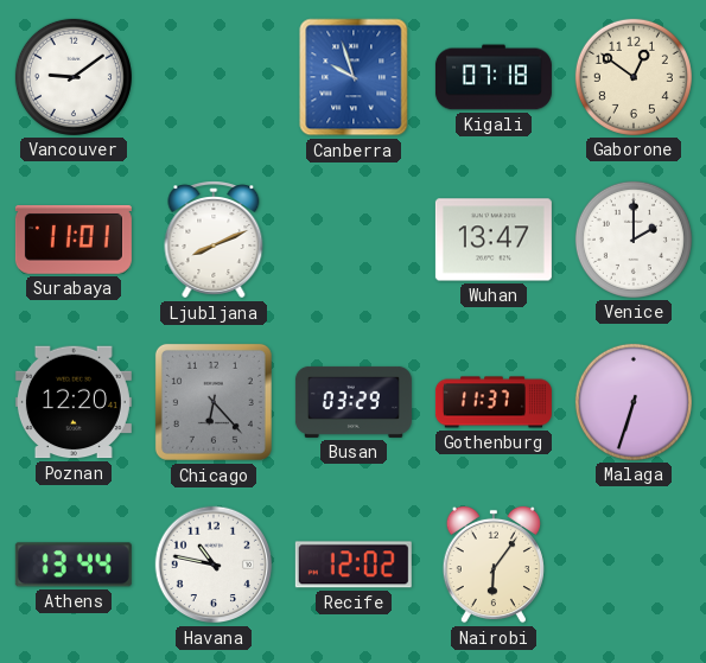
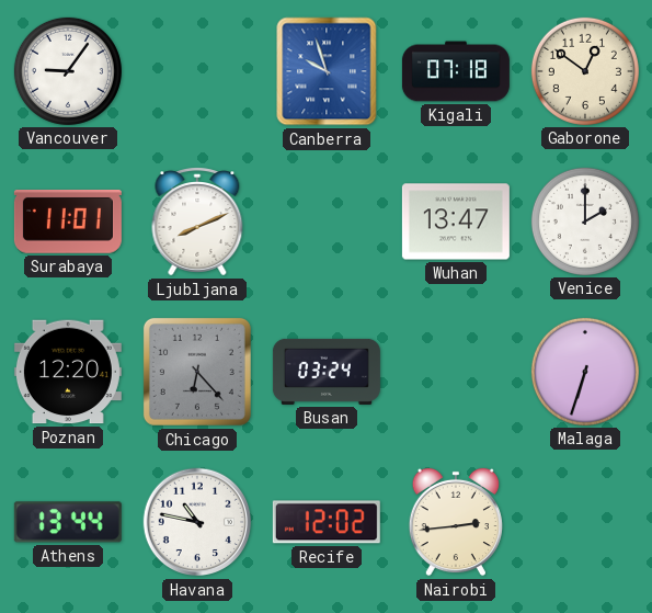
Vancouver: 9:09 -> 9:06
Busan: 03:29 -> 03:24
Gothenburg: 11:37 -> none
Nairobi: 6:06 -> 2:44
